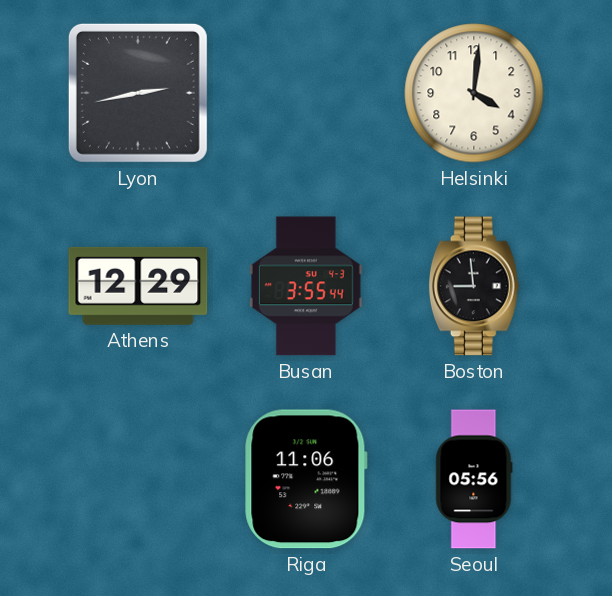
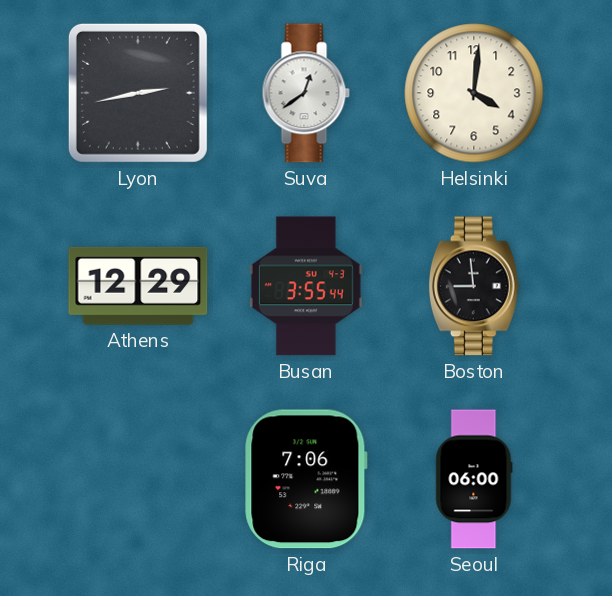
Suva: none -> 12:39
Riga: 11:06 -> 7:06
Seoul: 05:56 -> 06:00
